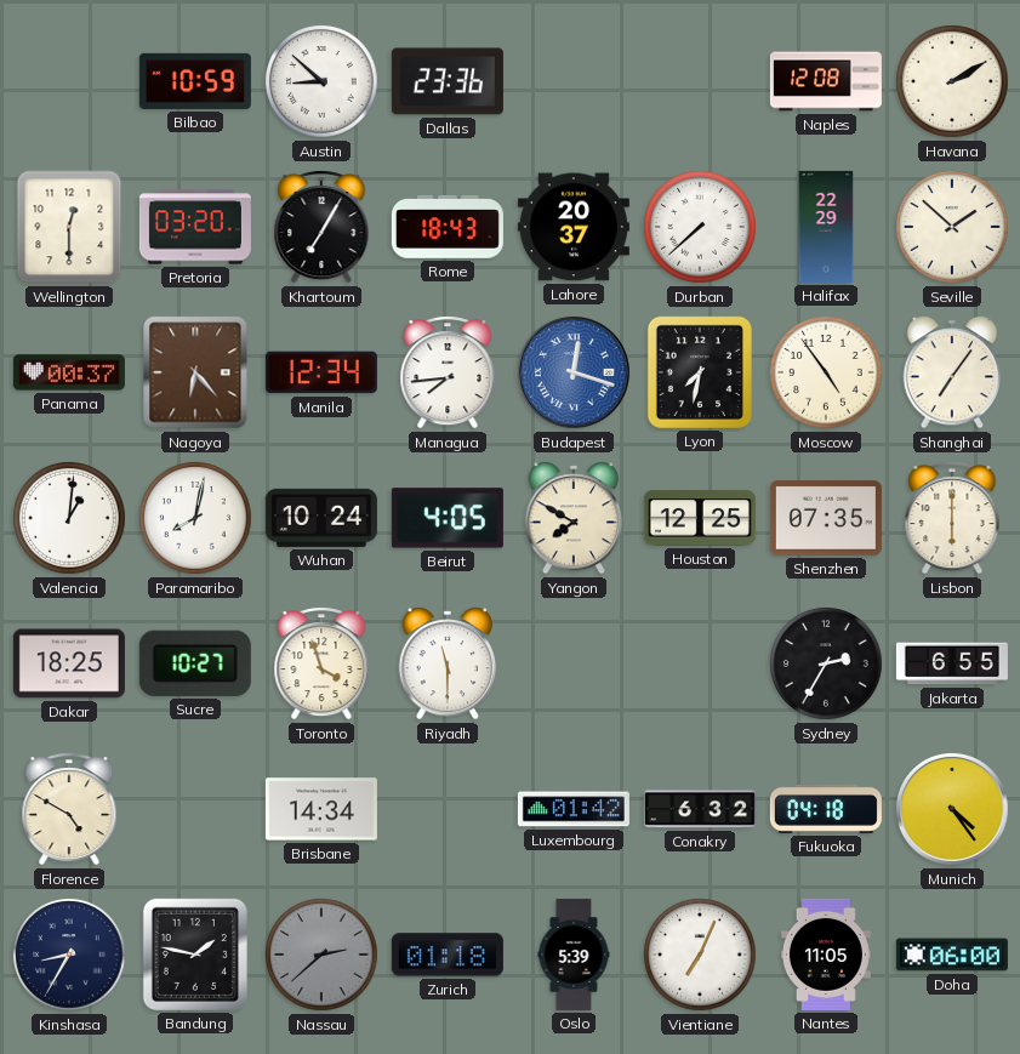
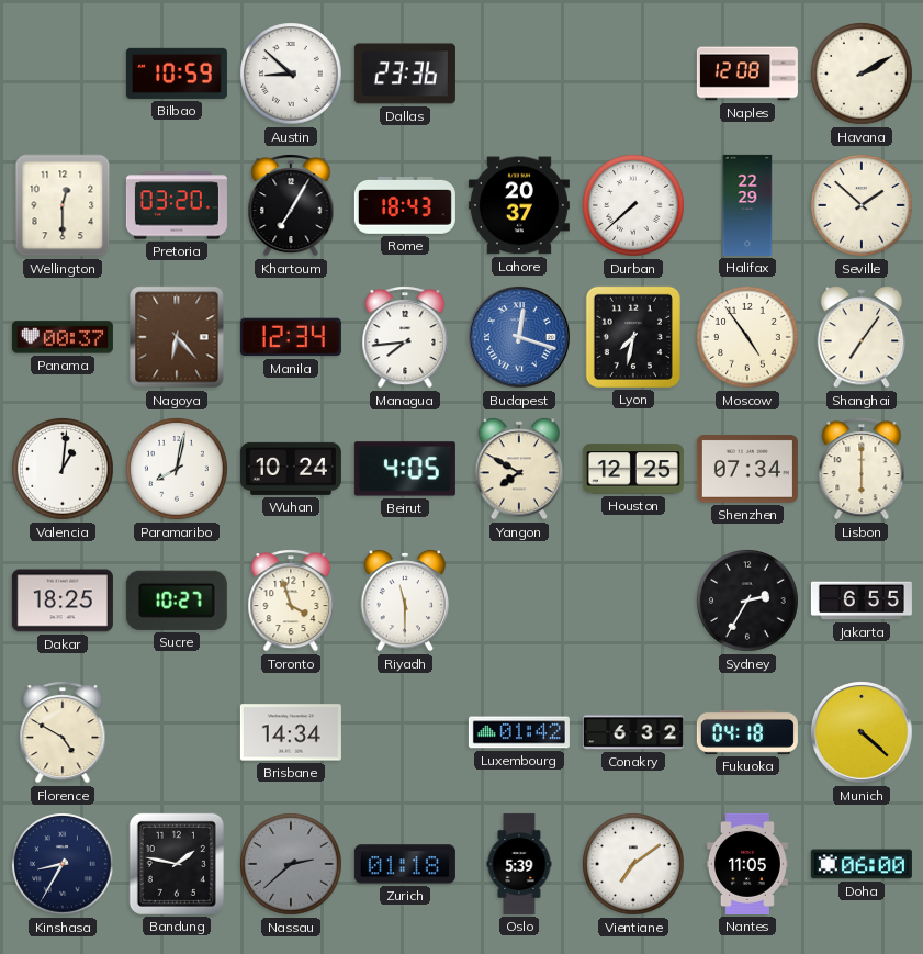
Shenzhen: 07:35 -> 07:34
Munich: 4:24 -> 4:22
Vientiane: 7:04 -> 7:09
